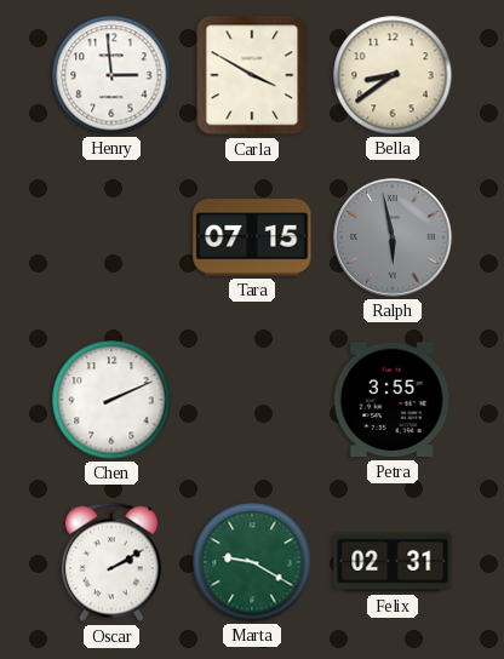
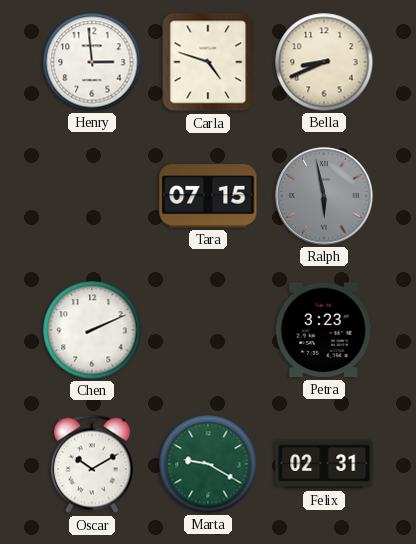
Carla: 3:50 -> 4:48
Bella: 8:39 -> 8:41
Petra: 3:55 -> 3:23
Oscar: 2:10 -> 10:10
